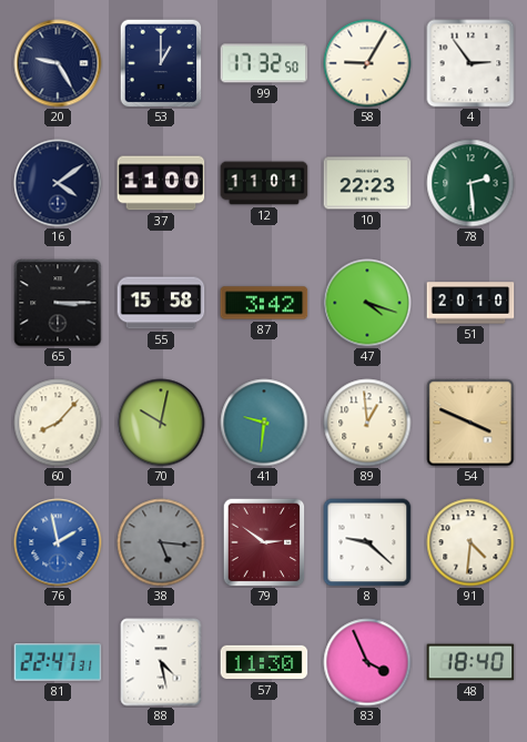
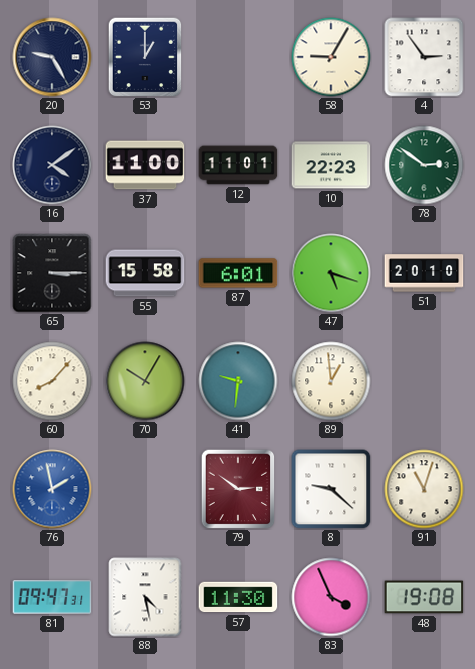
99: 17:32 -> none
78: 2:29 -> 2:51
87: 3:42 -> 6:01
47: 4:18 -> 5:18
70: 10:02 -> 10:05
54: 3:49 -> none
38: 5:16 -> none
91: 4:31 -> 11:03
81: 22:47 -> 09:47
48: 18:40 -> 19:08
